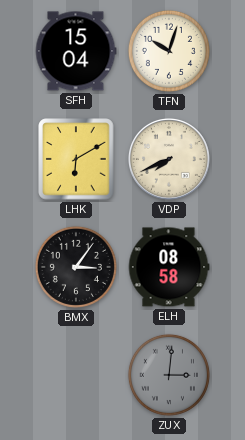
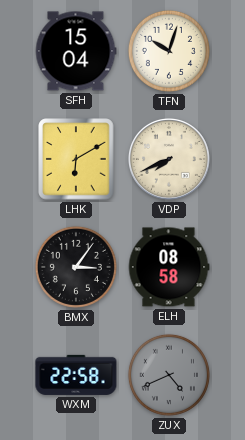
WXM: none -> 22:58
ZUX: 3:01 -> 4:41
